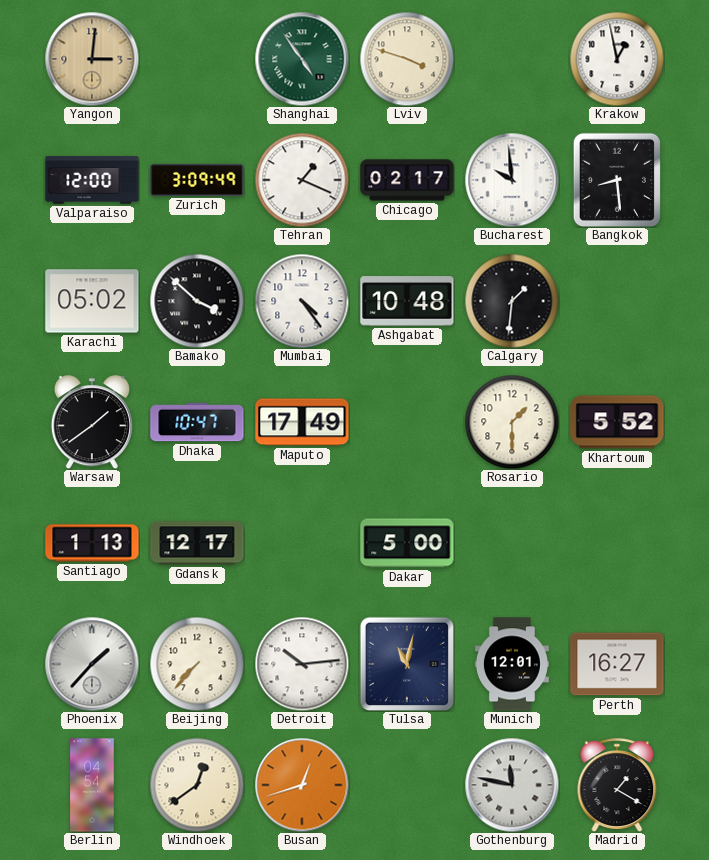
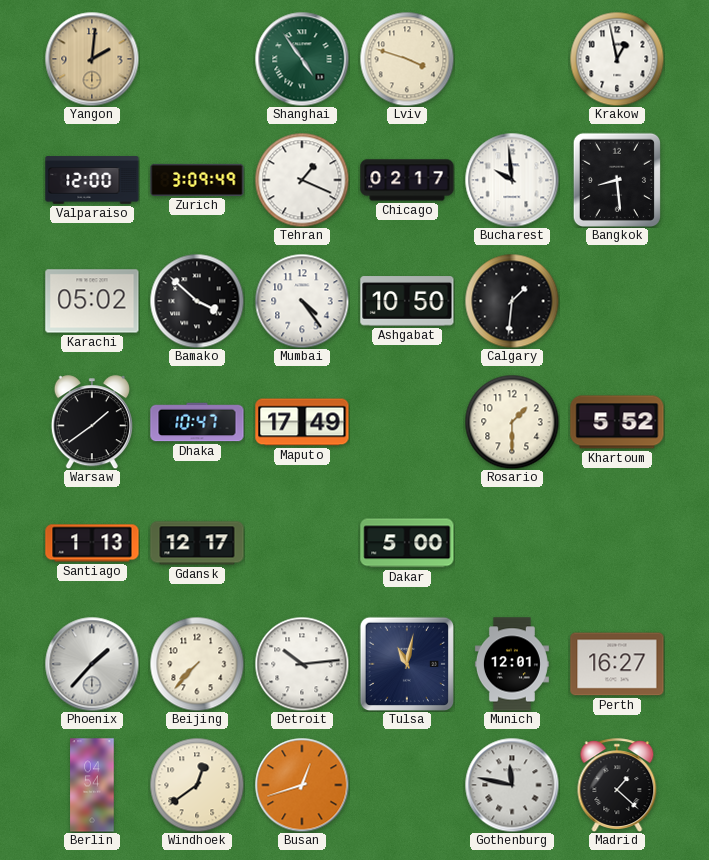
Yangon: 3:01 -> 2:01
Ashgabat: 10:48 -> 10:50
Madrid: 1:20 -> 1:22
